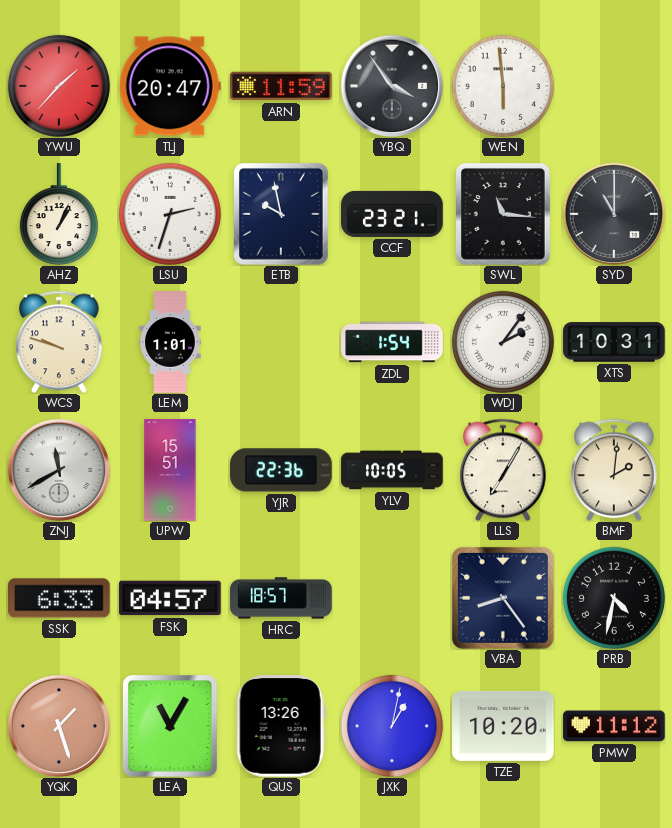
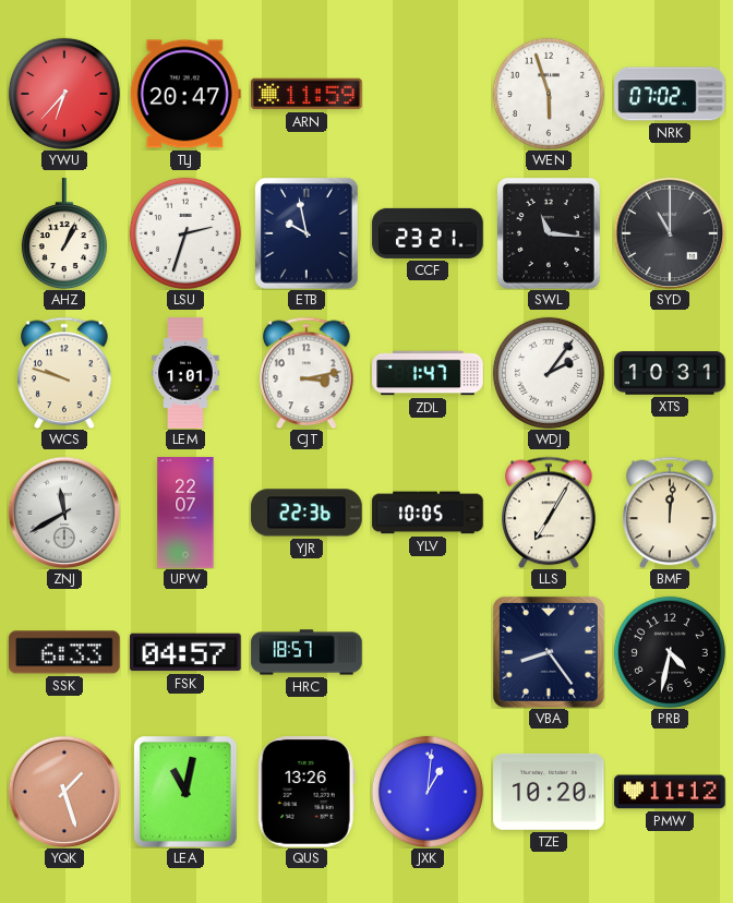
YWU: 1:37 -> 6:37
YBQ: 3:54 -> none
WEN: 5:59 -> 5:57
NRK: none -> 07:02
CJT: none -> 3:13
ZDL: 1:54 -> 1:47
UPW: 15:51 -> 22:07
BMF: 2:01 -> 12:01
LEA: 11:05 -> 11:02
JXK: 1:02 -> 1:01
